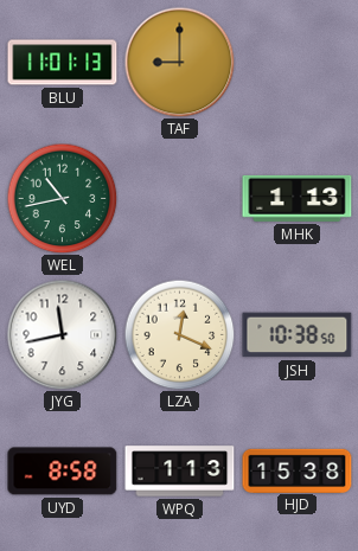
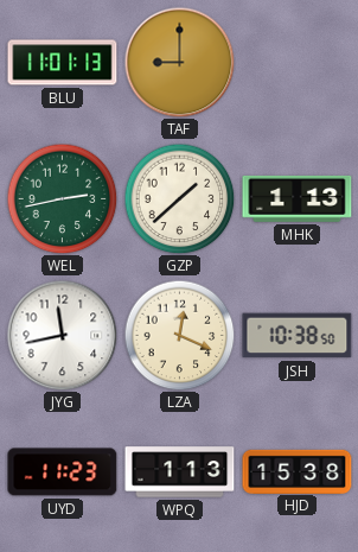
WEL: 10:43 -> 2:43
GZP: none -> 1:38
UYD: 8:58 -> 11:23
